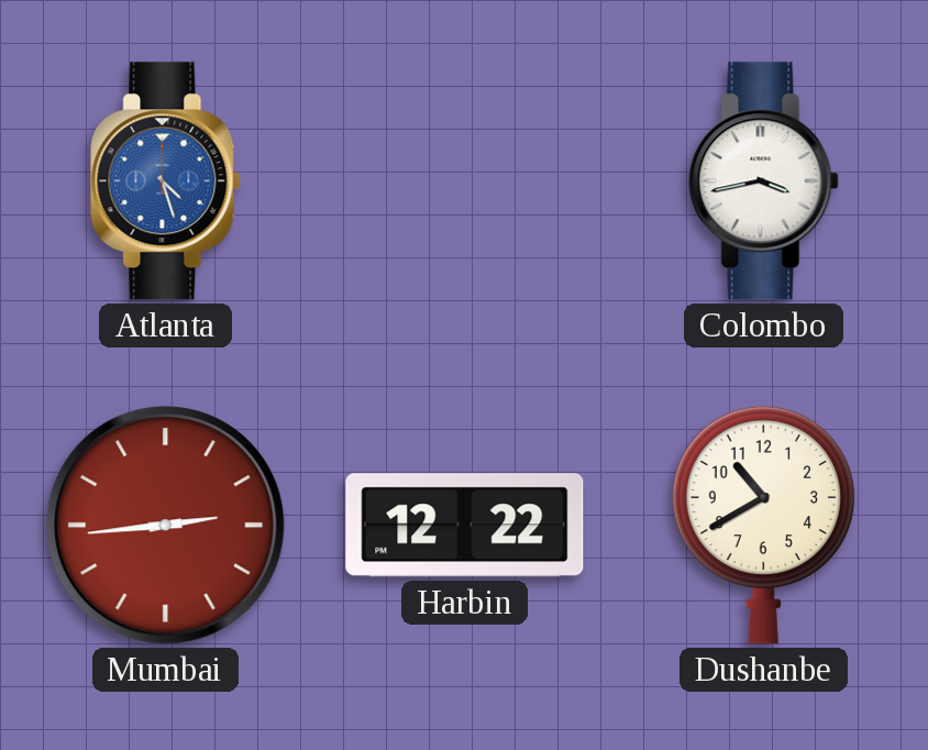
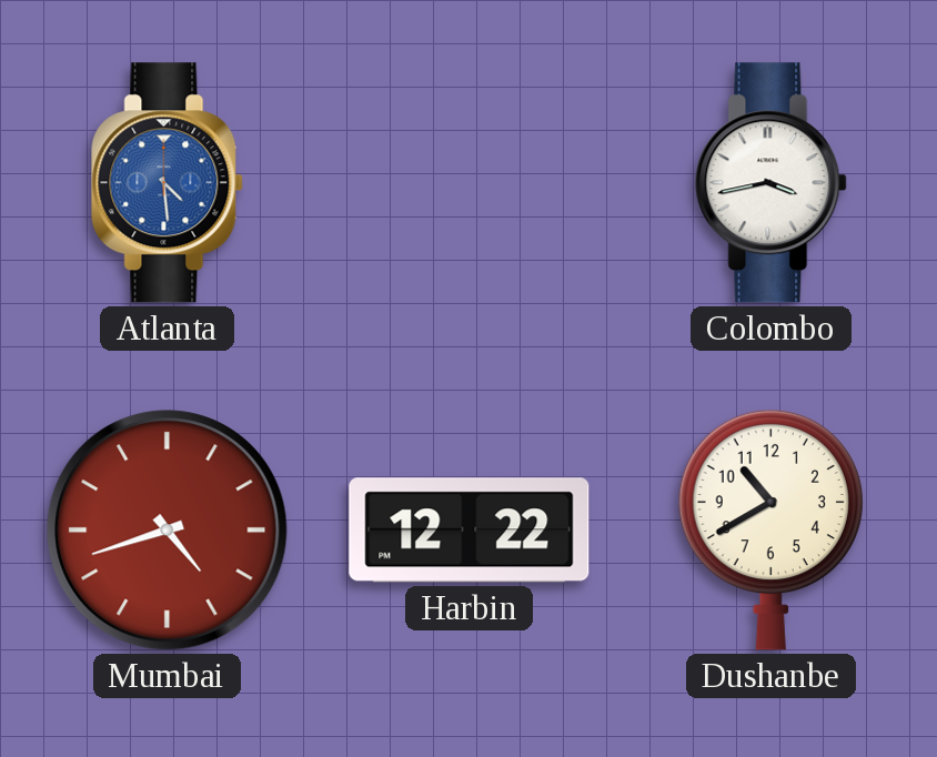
Atlanta: 4:27 -> 4:29
Mumbai: 2:44 -> 4:42
